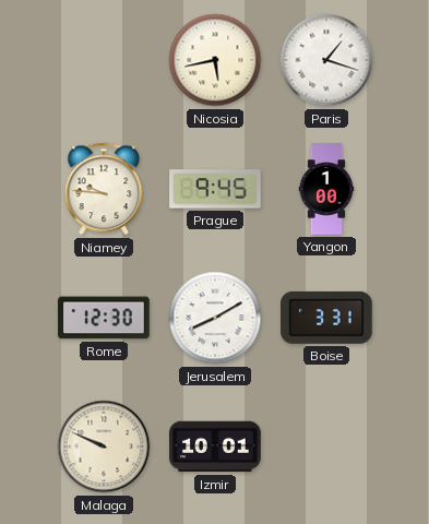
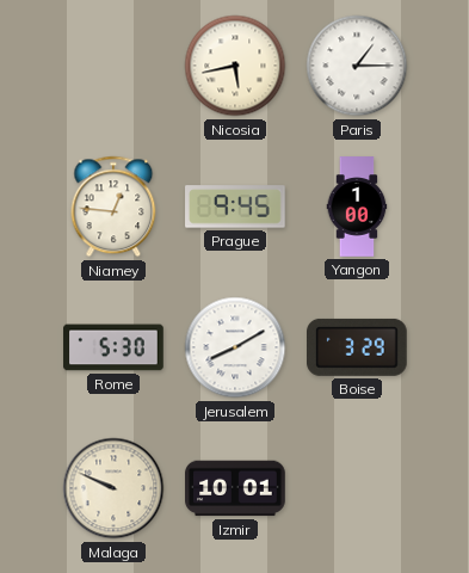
Paris: 1:18 -> 1:15
Niamey: 9:46 -> 12:46
Rome: 12:30 -> 5:30
Boise: 3:31 -> 3:29
